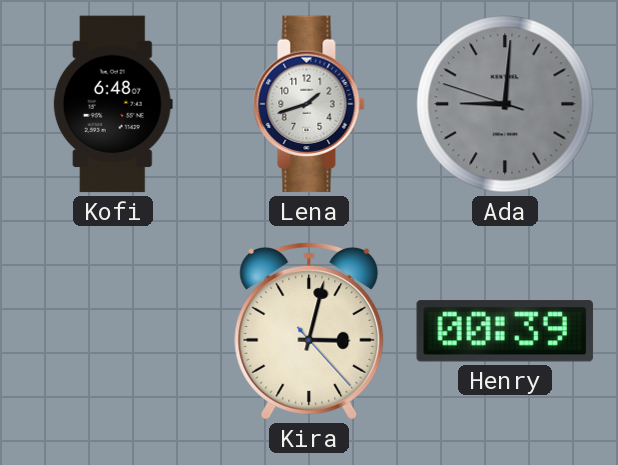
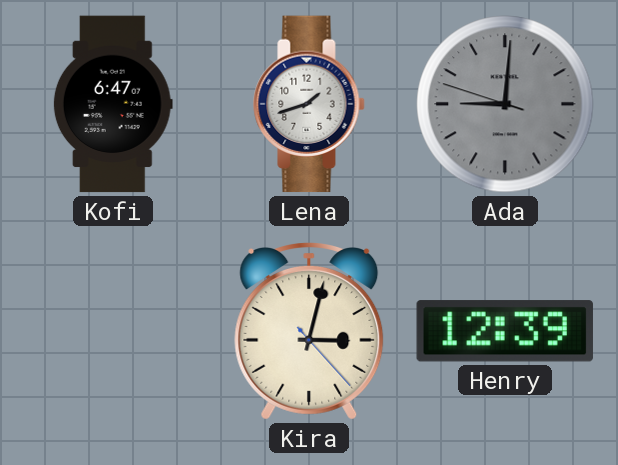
Kofi: 6:48 -> 6:47
Henry: 00:39 -> 12:39
